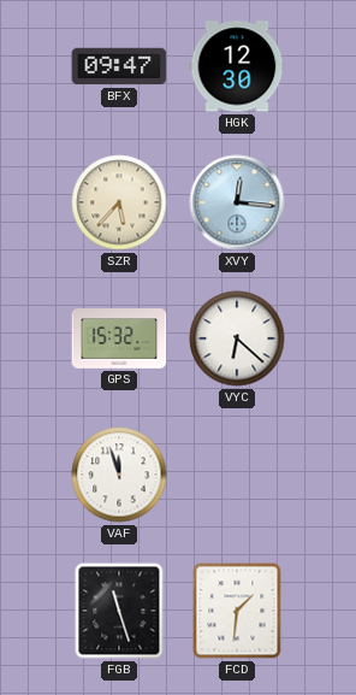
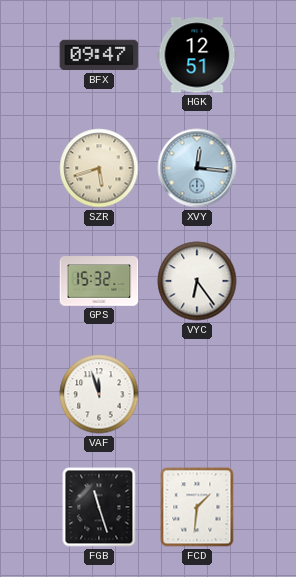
HGK: 12:30 -> 12:51
SZR: 5:37 -> 5:42
VYC: 6:22 -> 6:24
